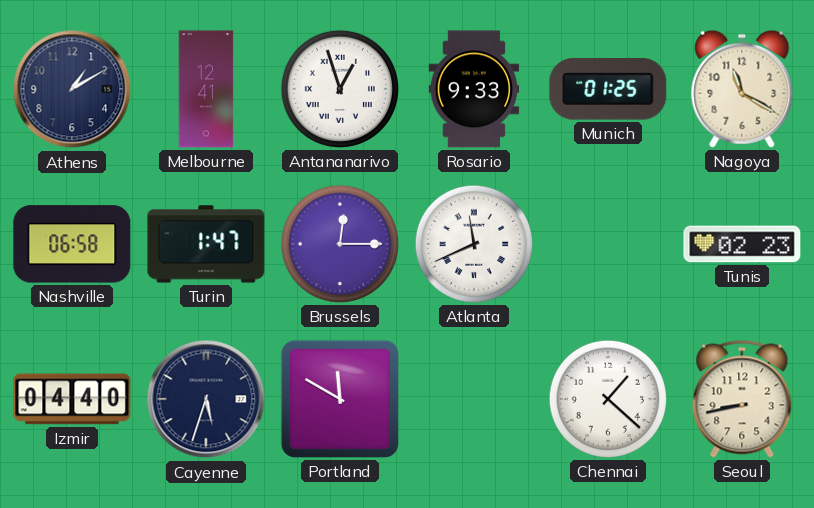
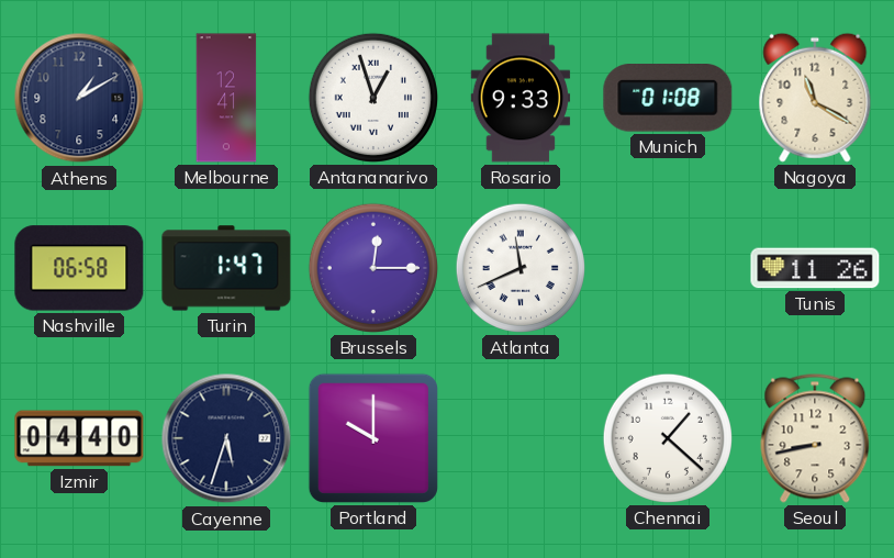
Munich: 01:25 -> 01:08
Tunis: 02:23 -> 11:26
Portland: 11:50 -> 10:00
